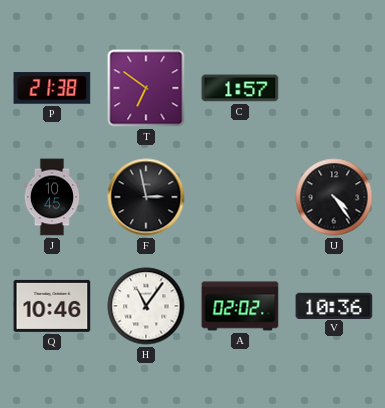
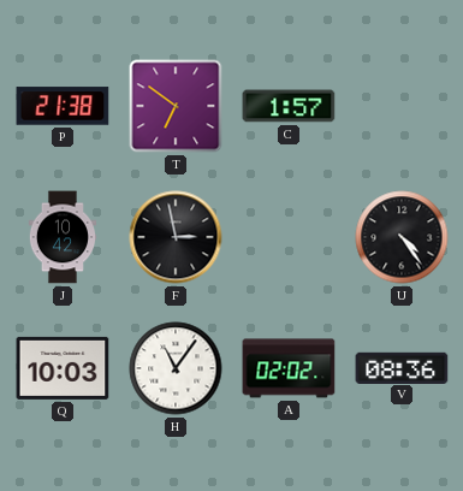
J: 10:45 -> 10:42
Q: 10:46 -> 10:03
V: 10:36 -> 08:36
